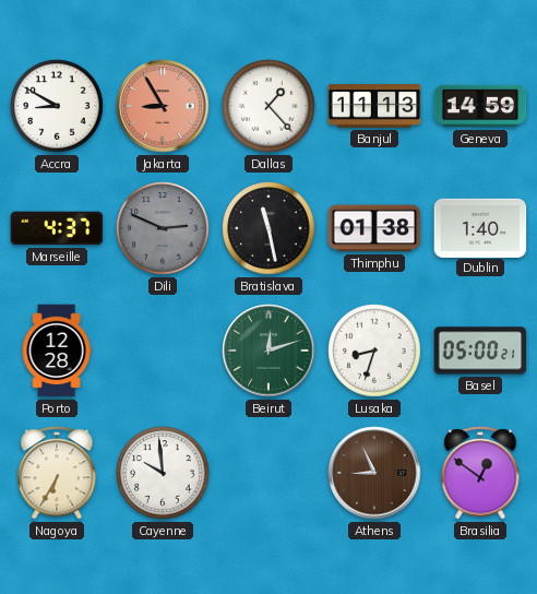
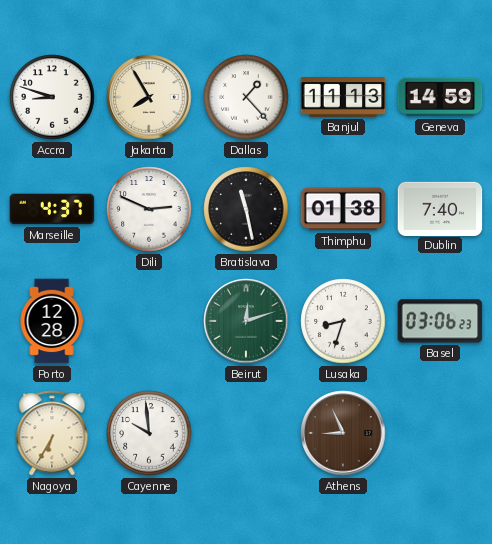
Accra: 8:50 -> 8:48
Jakarta: 8:55 -> 7:55
Jakarta dial: salmon -> cream
Dili dial: grey -> white
Dublin: 1:40 -> 7:40
Basel: 05:00 -> 03:06
Brasilia: 12:51 -> none
